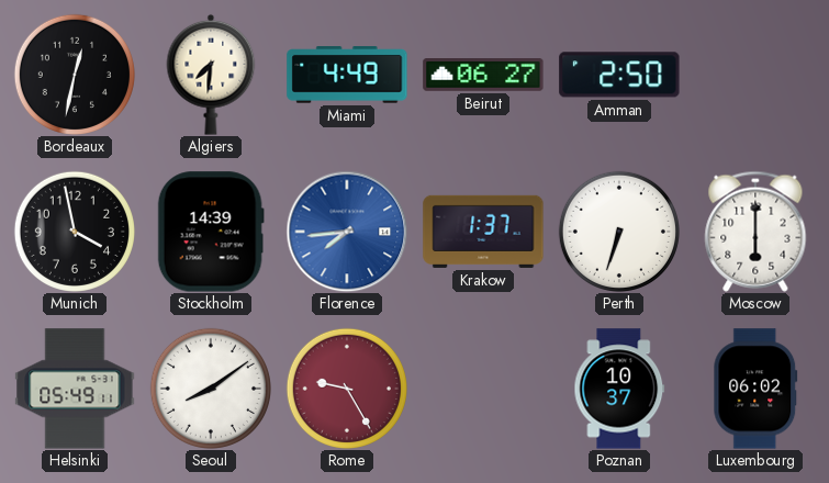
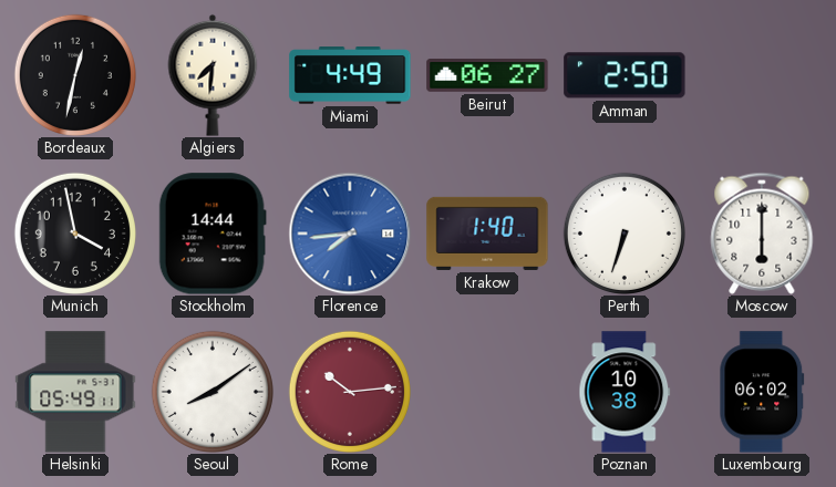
Stockholm: 14:39 -> 14:44
Krakow: 1:37 -> 1:40
Rome: 9:25 -> 10:14
Poznan: 10:37 -> 10:38
